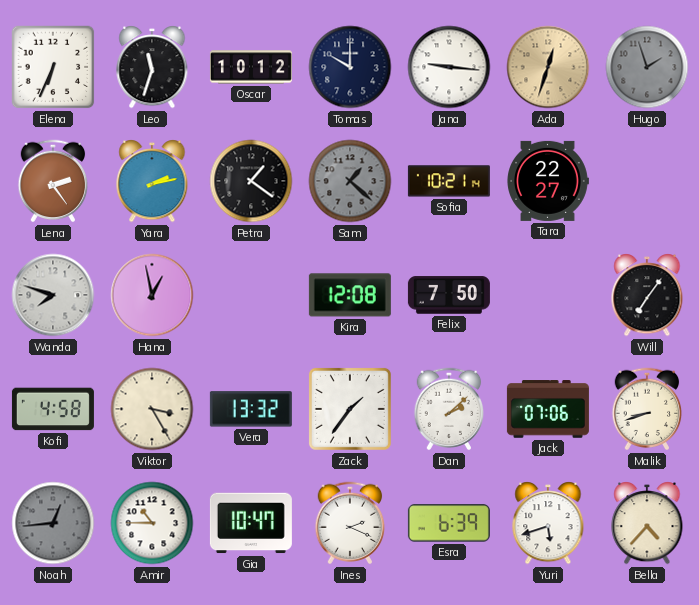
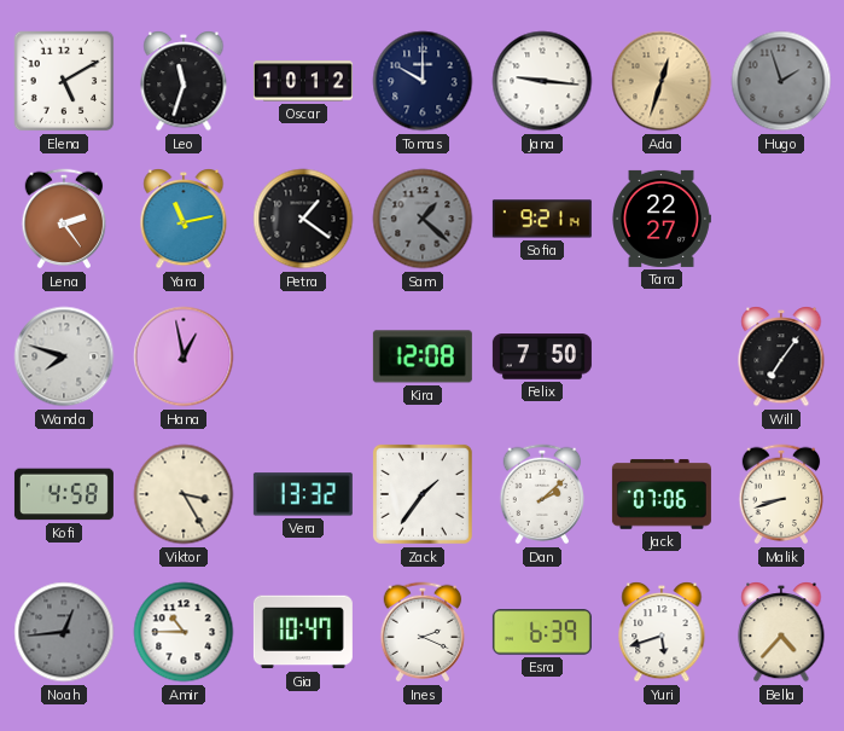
Elena: 6:34 -> 5:10
Yara: 2:13 -> 11:13
Sofia: 10:21 -> 9:21
